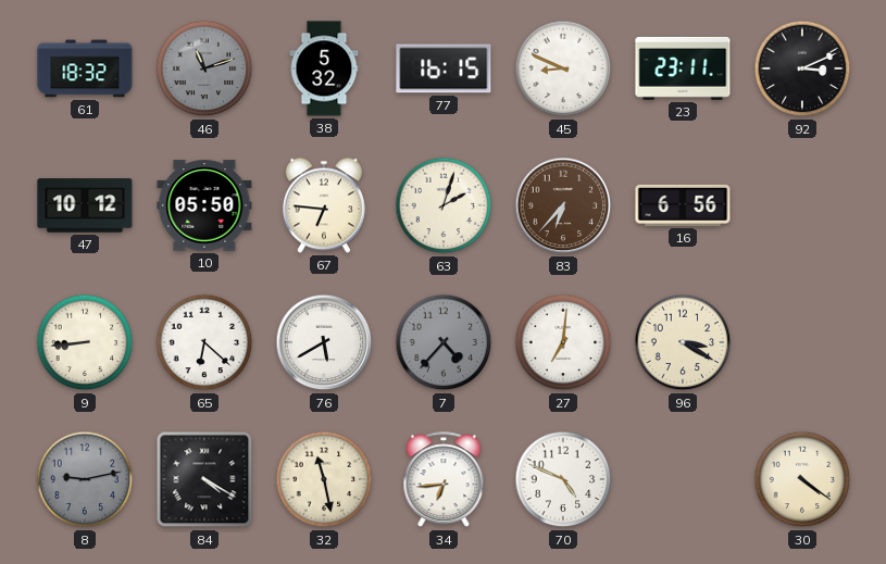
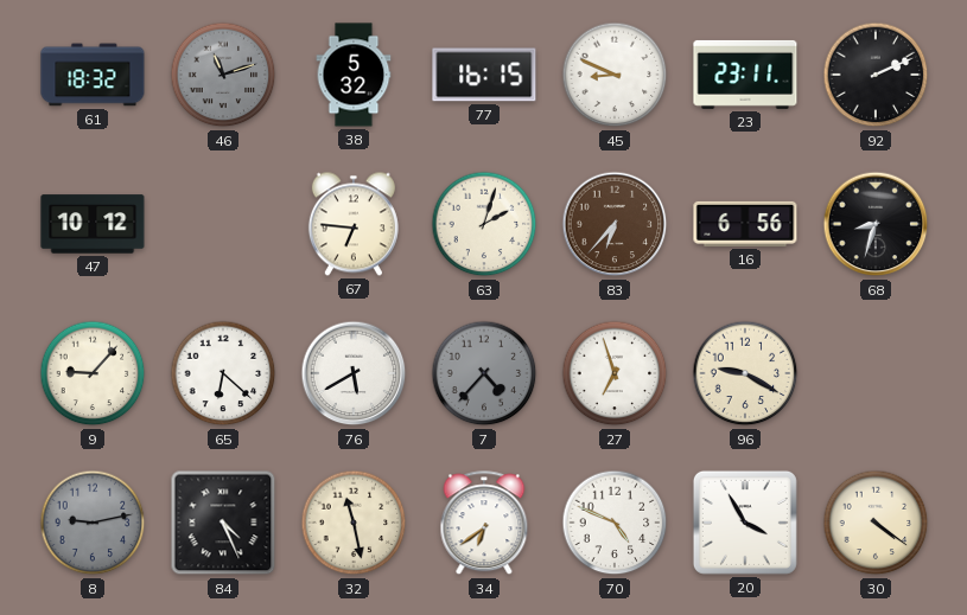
92: 3:11 -> 2:11
10: 05:50 -> none
68: none -> 8:33
9: 8:44 -> 9:07
27: 7:01 -> 6:57
96: 3:20 -> 9:20
84: 4:20 -> 4:26
34: 6:44 -> 6:39
20: none -> 3:55
